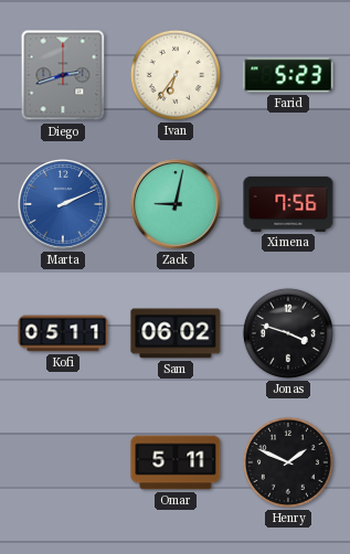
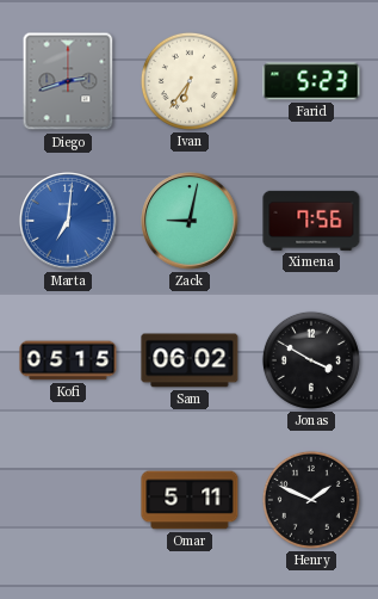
Marta: 2:11 -> 7:01
Kofi: 05:11 -> 05:15
Jonas: 3:48 -> 3:50
